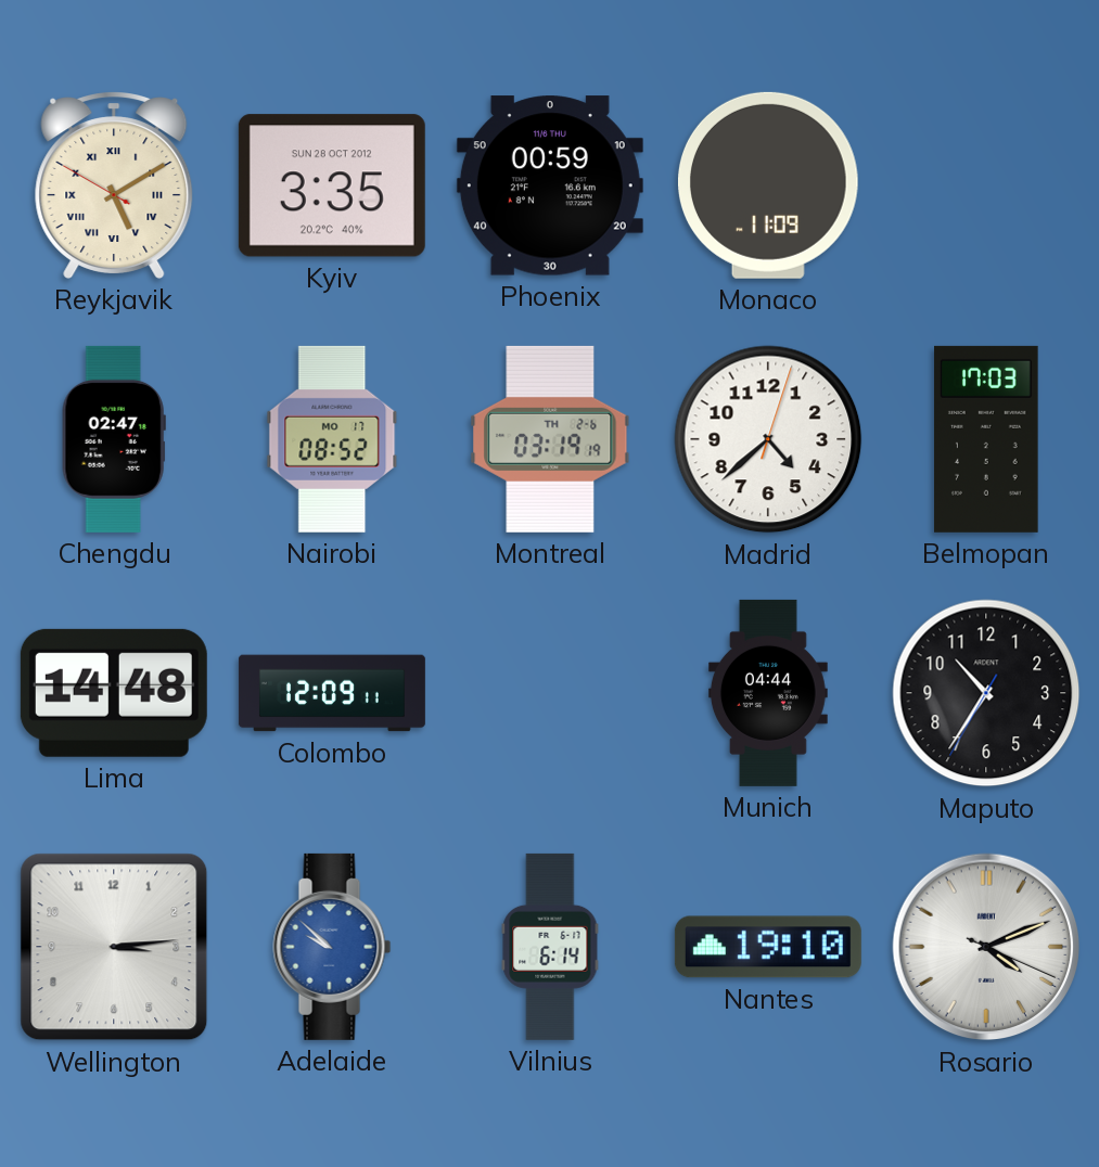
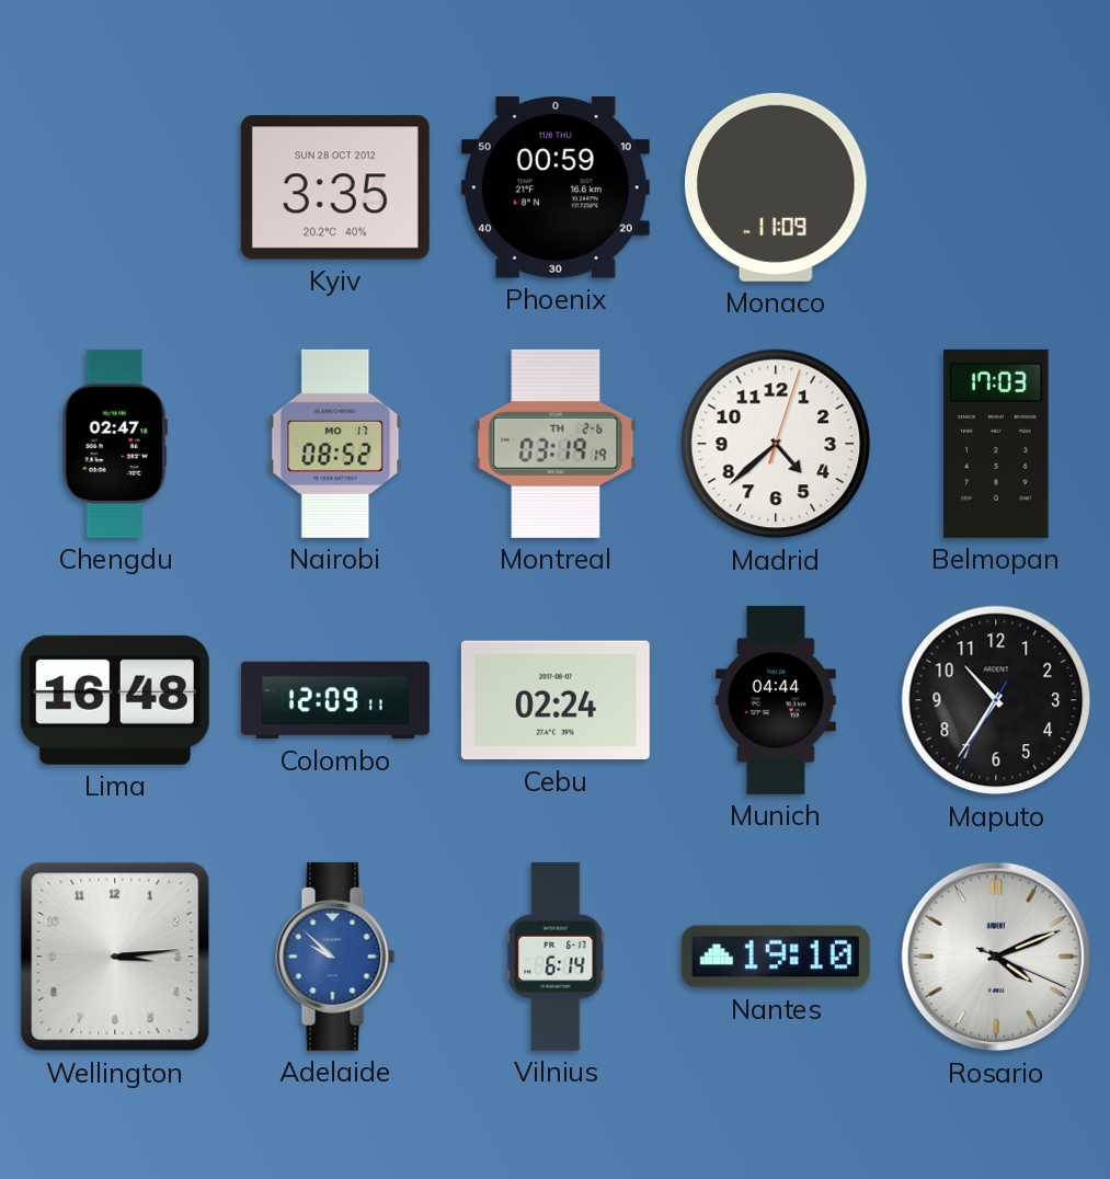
Reykjavik: 5:09 -> none
Lima: 14:48 -> 16:48
Cebu: none -> 02:24
